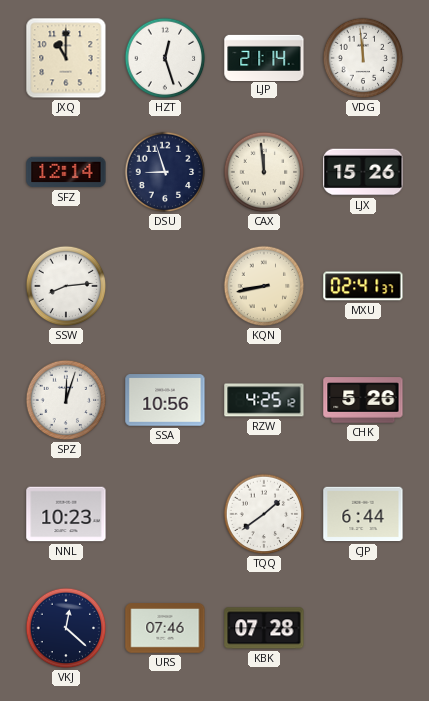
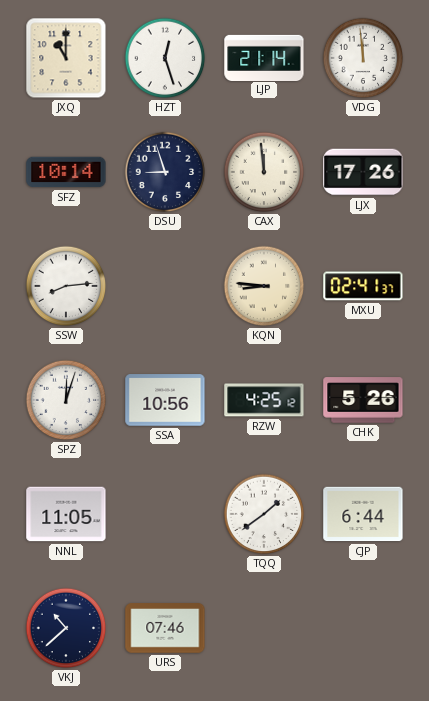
SFZ: 12:14 -> 10:14
LJX: 15:26 -> 17:26
KQN: 8:43 -> 8:46
NNL: 10:23 -> 11:05
VKJ: 12:22 -> 10:38
KBK: 07:28 -> none
